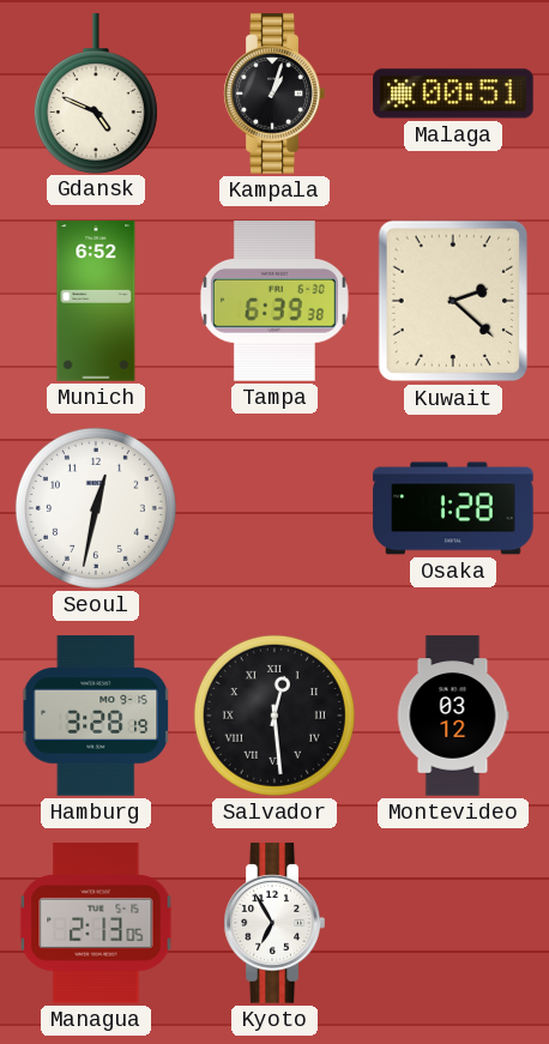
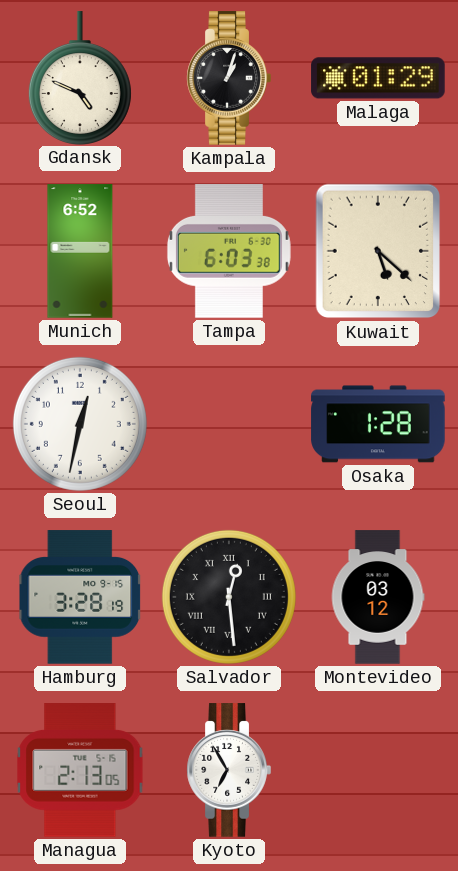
Malaga: 00:51 -> 01:29
Tampa: 6:39 -> 6:03
Kuwait: 2:22 -> 5:22
